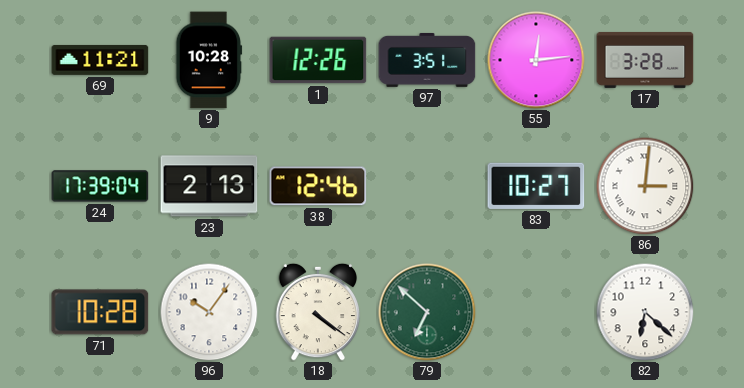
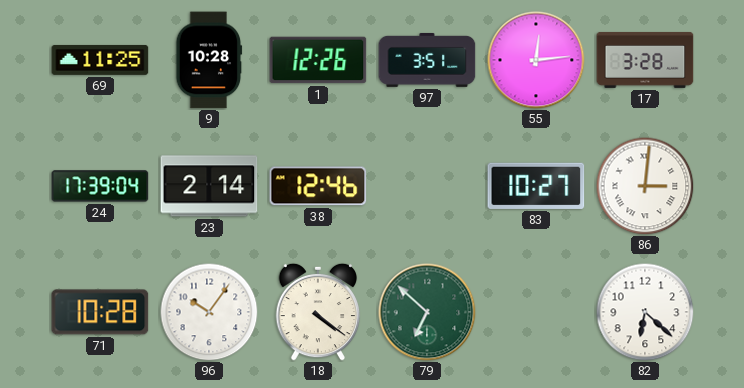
69: 11:21 -> 11:25
23: 2:13 -> 2:14
